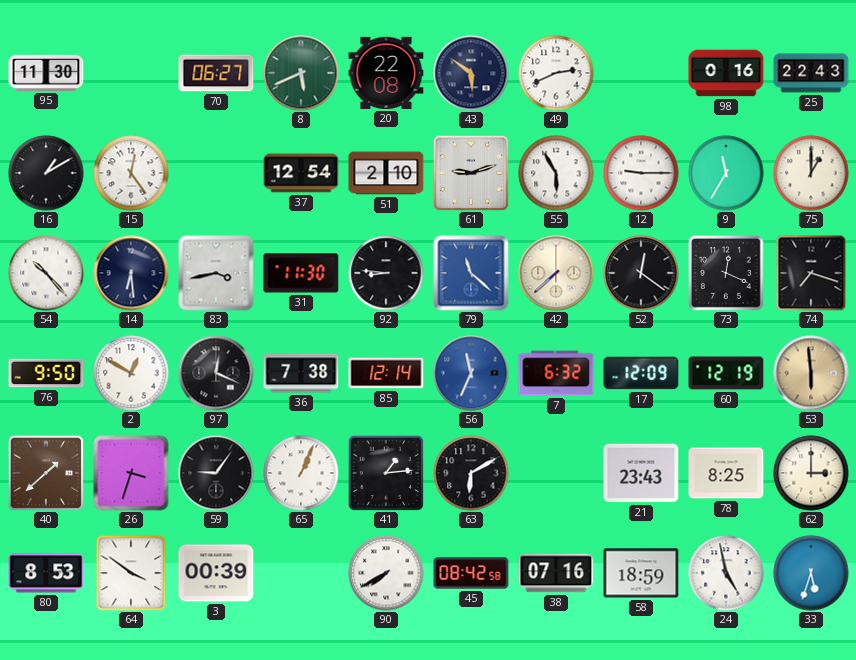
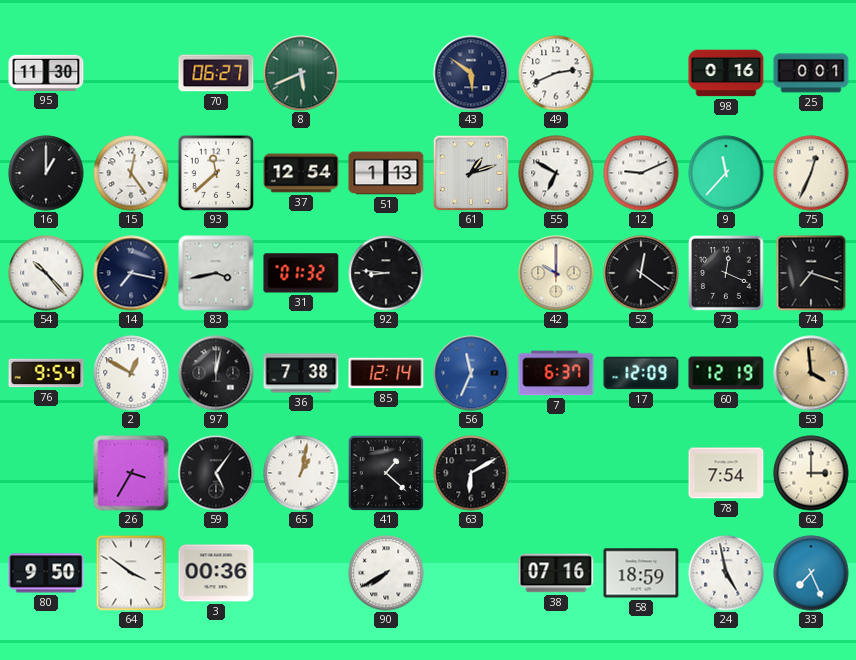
20: 22:08 -> none
25: 22:43 -> 0:01
16: 1:10 -> 1:00
93: none -> 11:38
51: 2:10 -> 1:13
61: 9:12 -> 1:12
55: 5:55 -> 6:50
12: 9:15 -> 9:11
9: 11:35 -> 11:37
75: 1:00 -> 12:34
14: 6:29 -> 7:17
31: 11:30 -> 01:32
79: 11:22 -> none
42: 7:38 -> 10:00
76: 9:50 -> 9:54
97: 12:19 -> 12:02
7: 6:32 -> 6:37
53: 5:59 -> 3:59
40: 1:38 -> none
26: 3:33 -> 3:35
59: 9:06 -> 5:06
65: 1:04 -> 1:02
41: 1:14 -> 1:22
21: 23:43 -> none
78: 8:25 -> 7:54
80: 8:53 -> 9:50
3: 00:39 -> 00:36
45: 08:42 -> none
33: 5:33 -> 7:26
